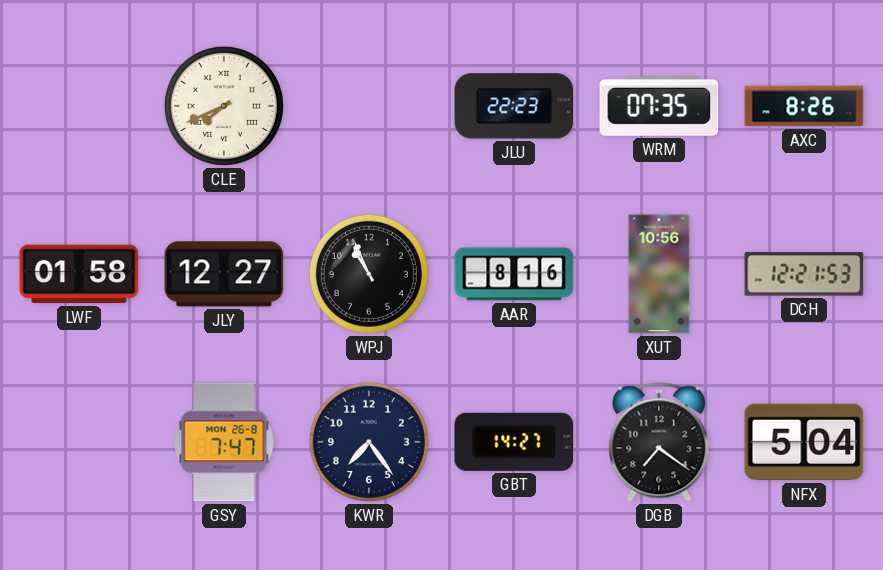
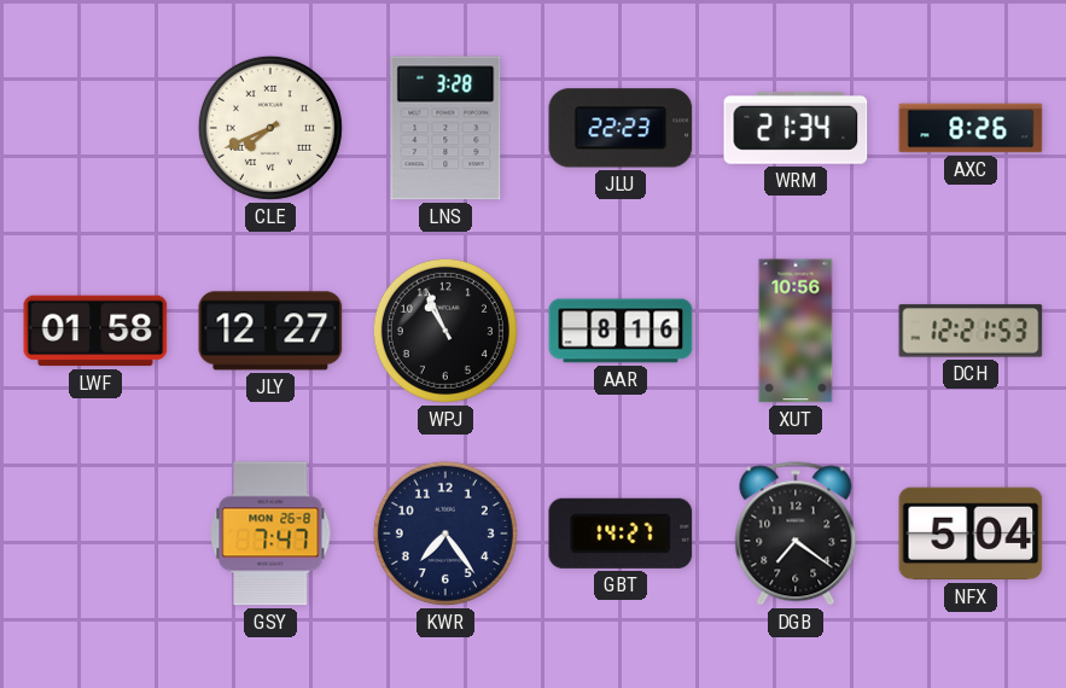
LNS: none -> 3:28
WRM: 07:35 -> 21:34
